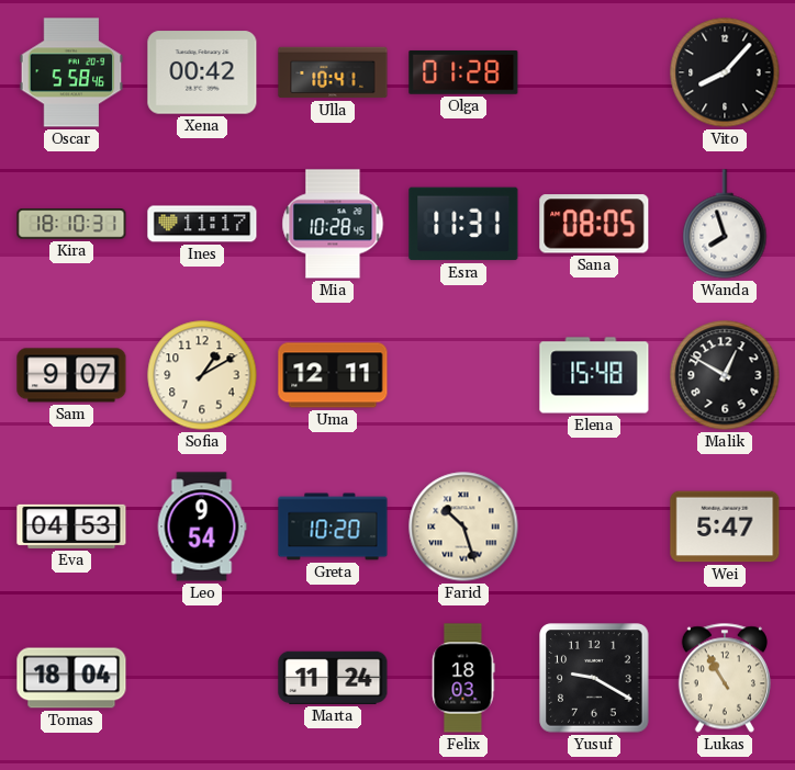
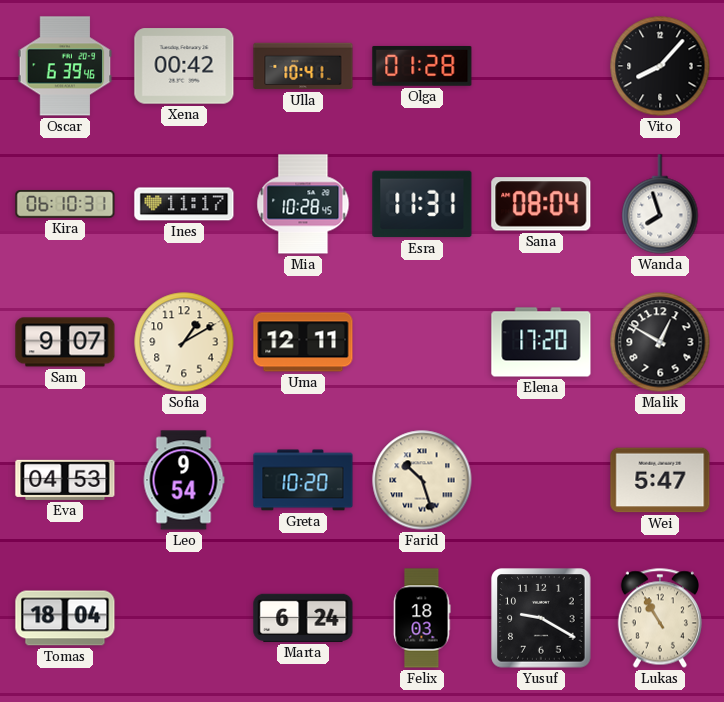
Oscar: 5:58 -> 6:39
Kira: 18:10 -> 06:10
Sana: 08:05 -> 08:04
Elena: 15:48 -> 17:20
Marta: 11:24 -> 6:24
